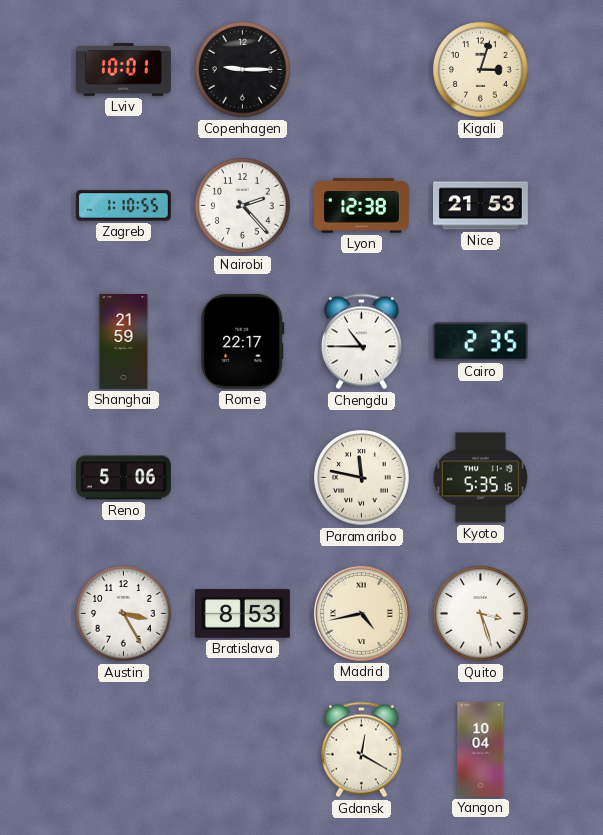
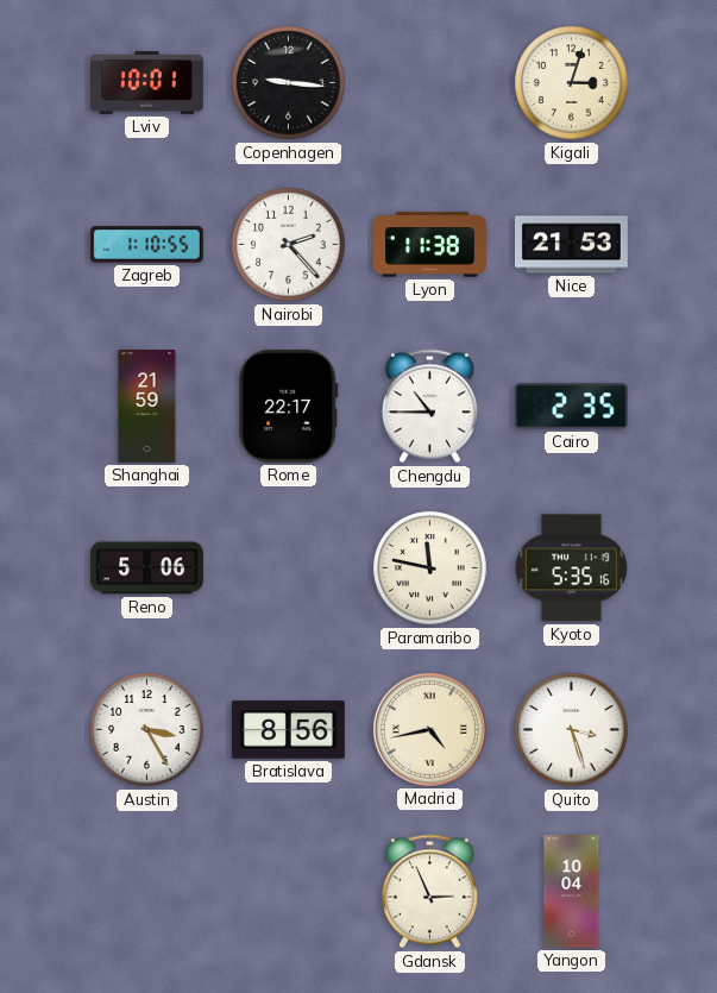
Copenhagen: 9:15 -> 9:16
Lyon: 12:38 -> 11:38
Bratislava: 8:53 -> 8:56
Gdansk: 12:20 -> 2:56
